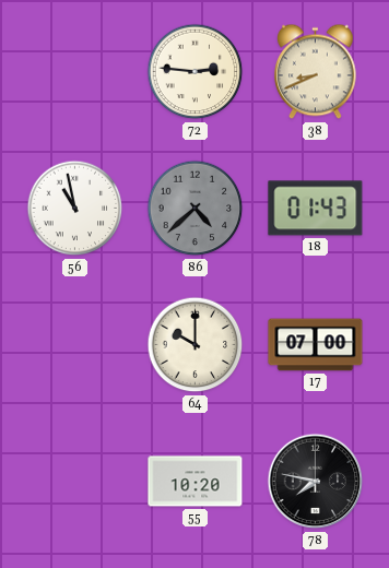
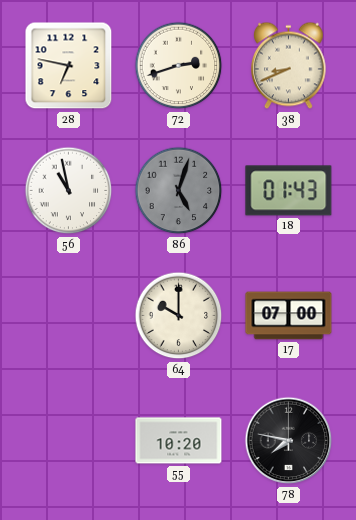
28: none -> 6:47
72: 2:46 -> 2:42
86: 4:38 -> 5:03
